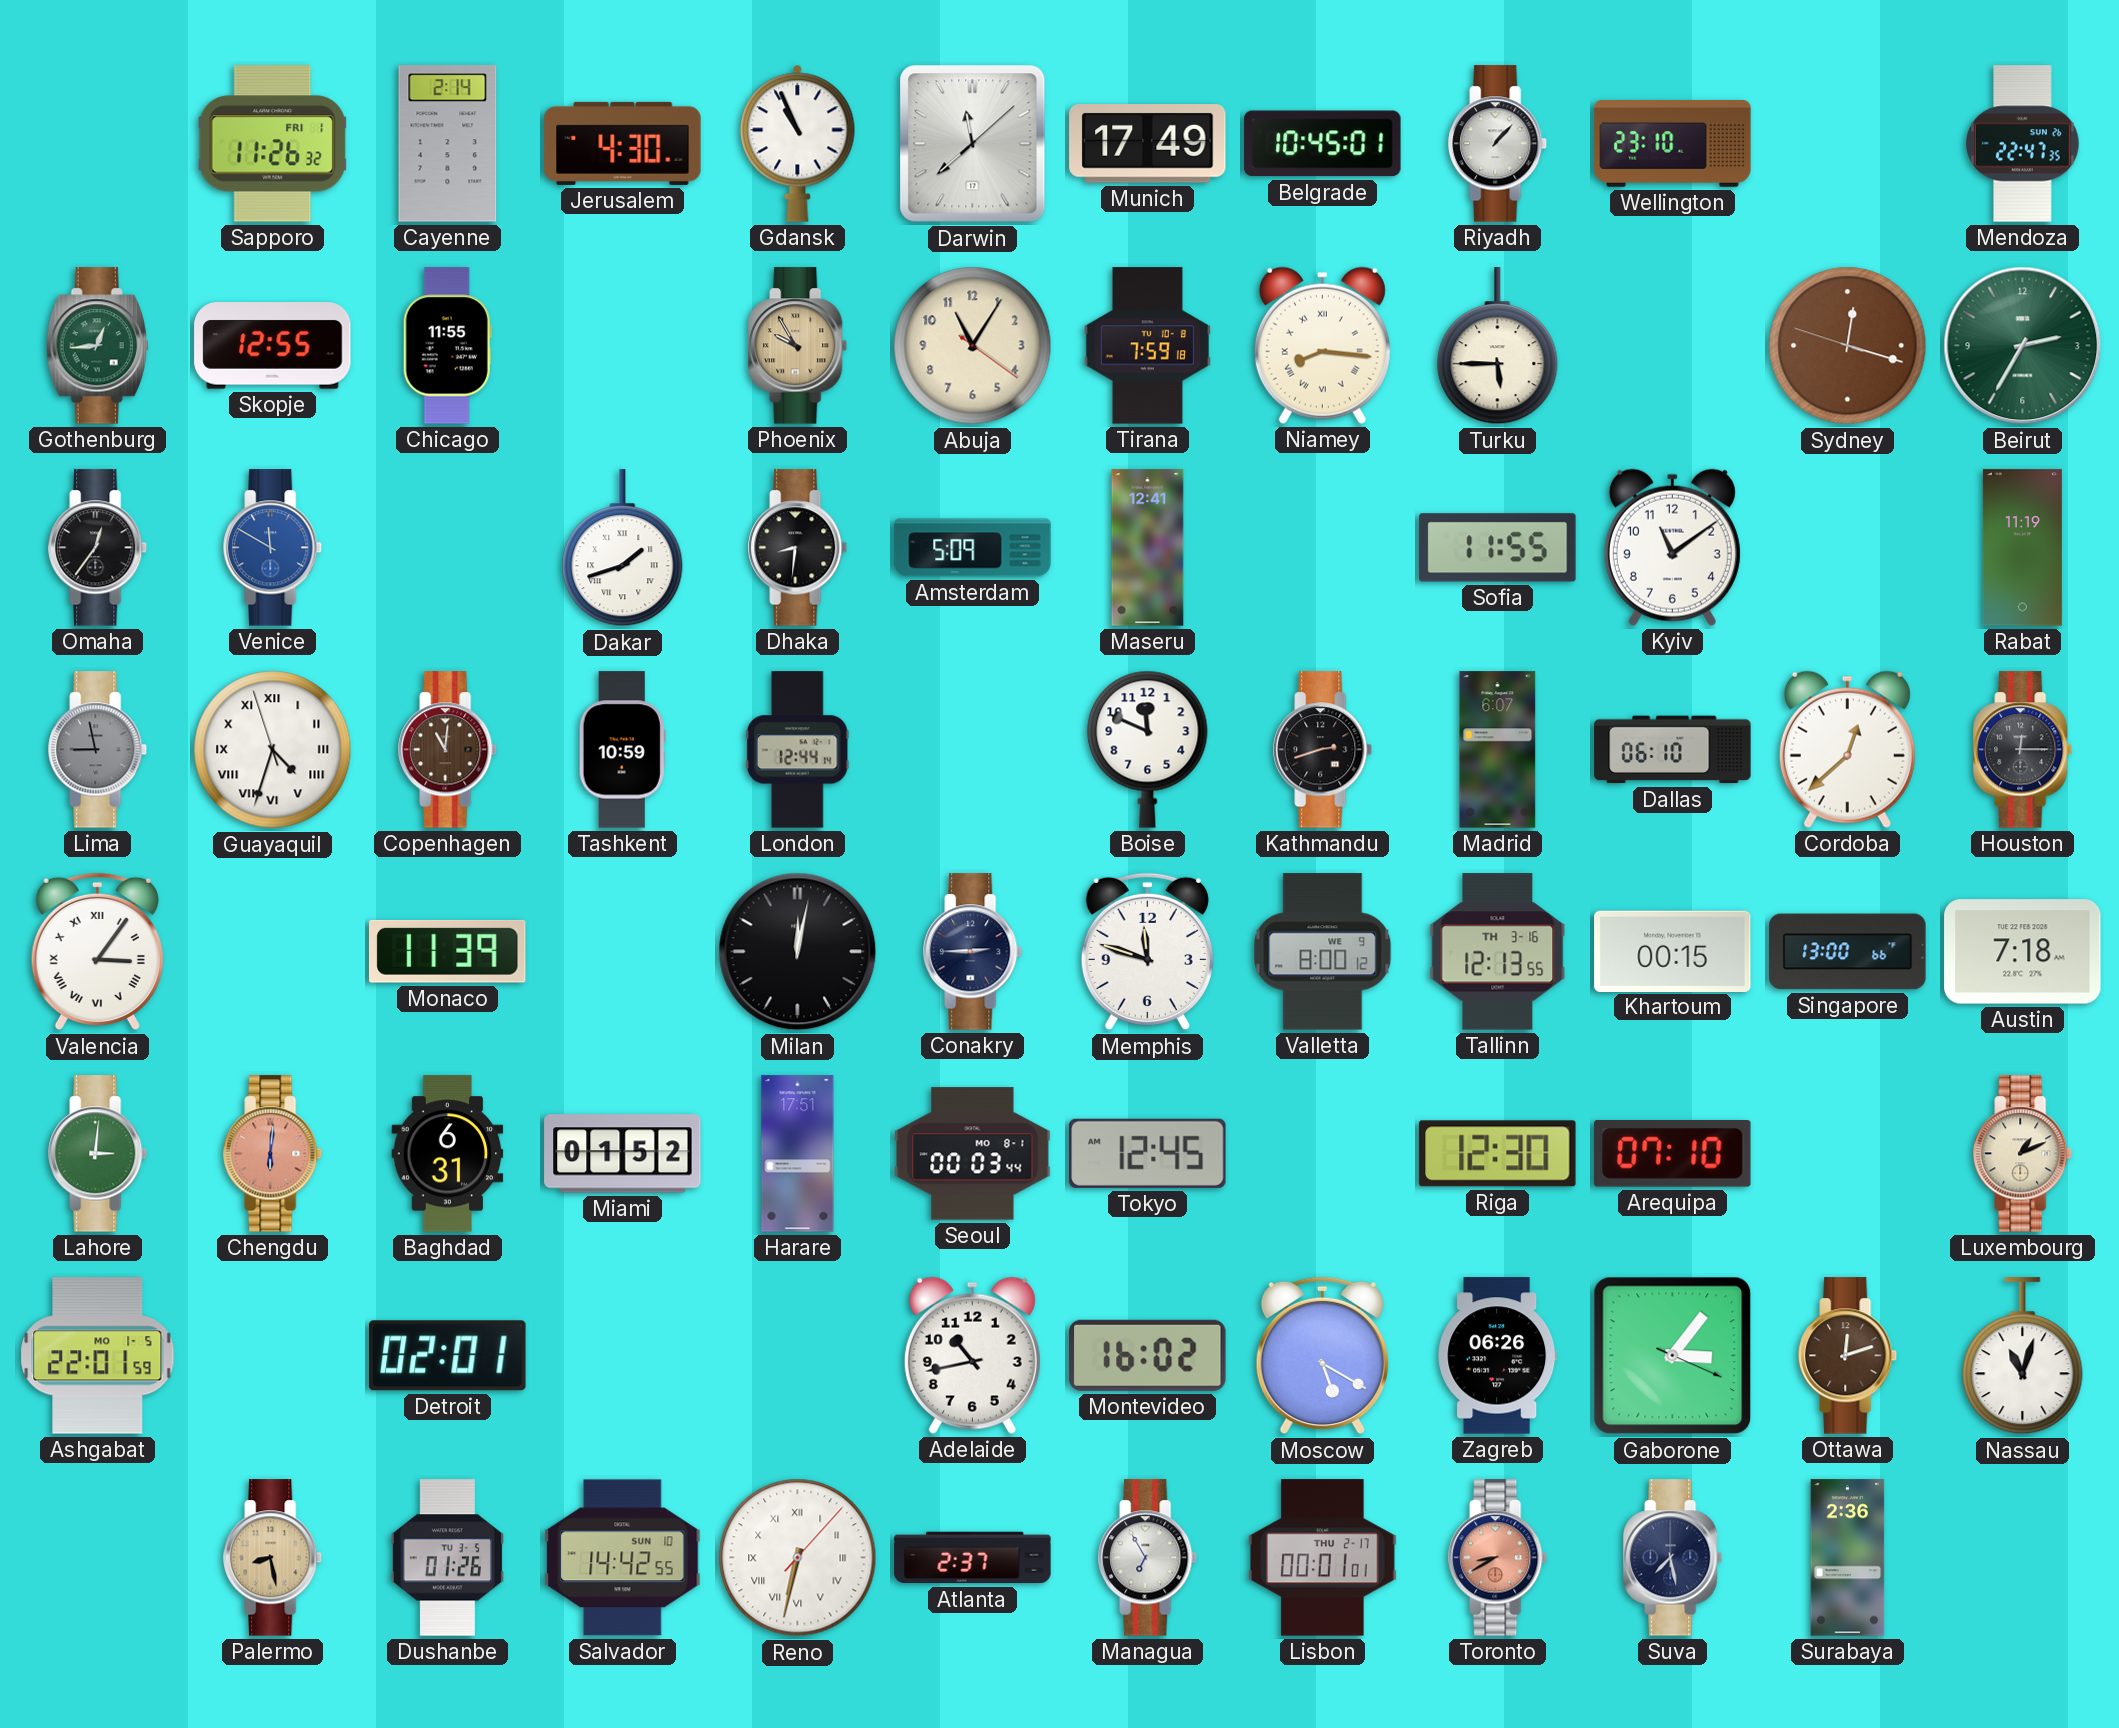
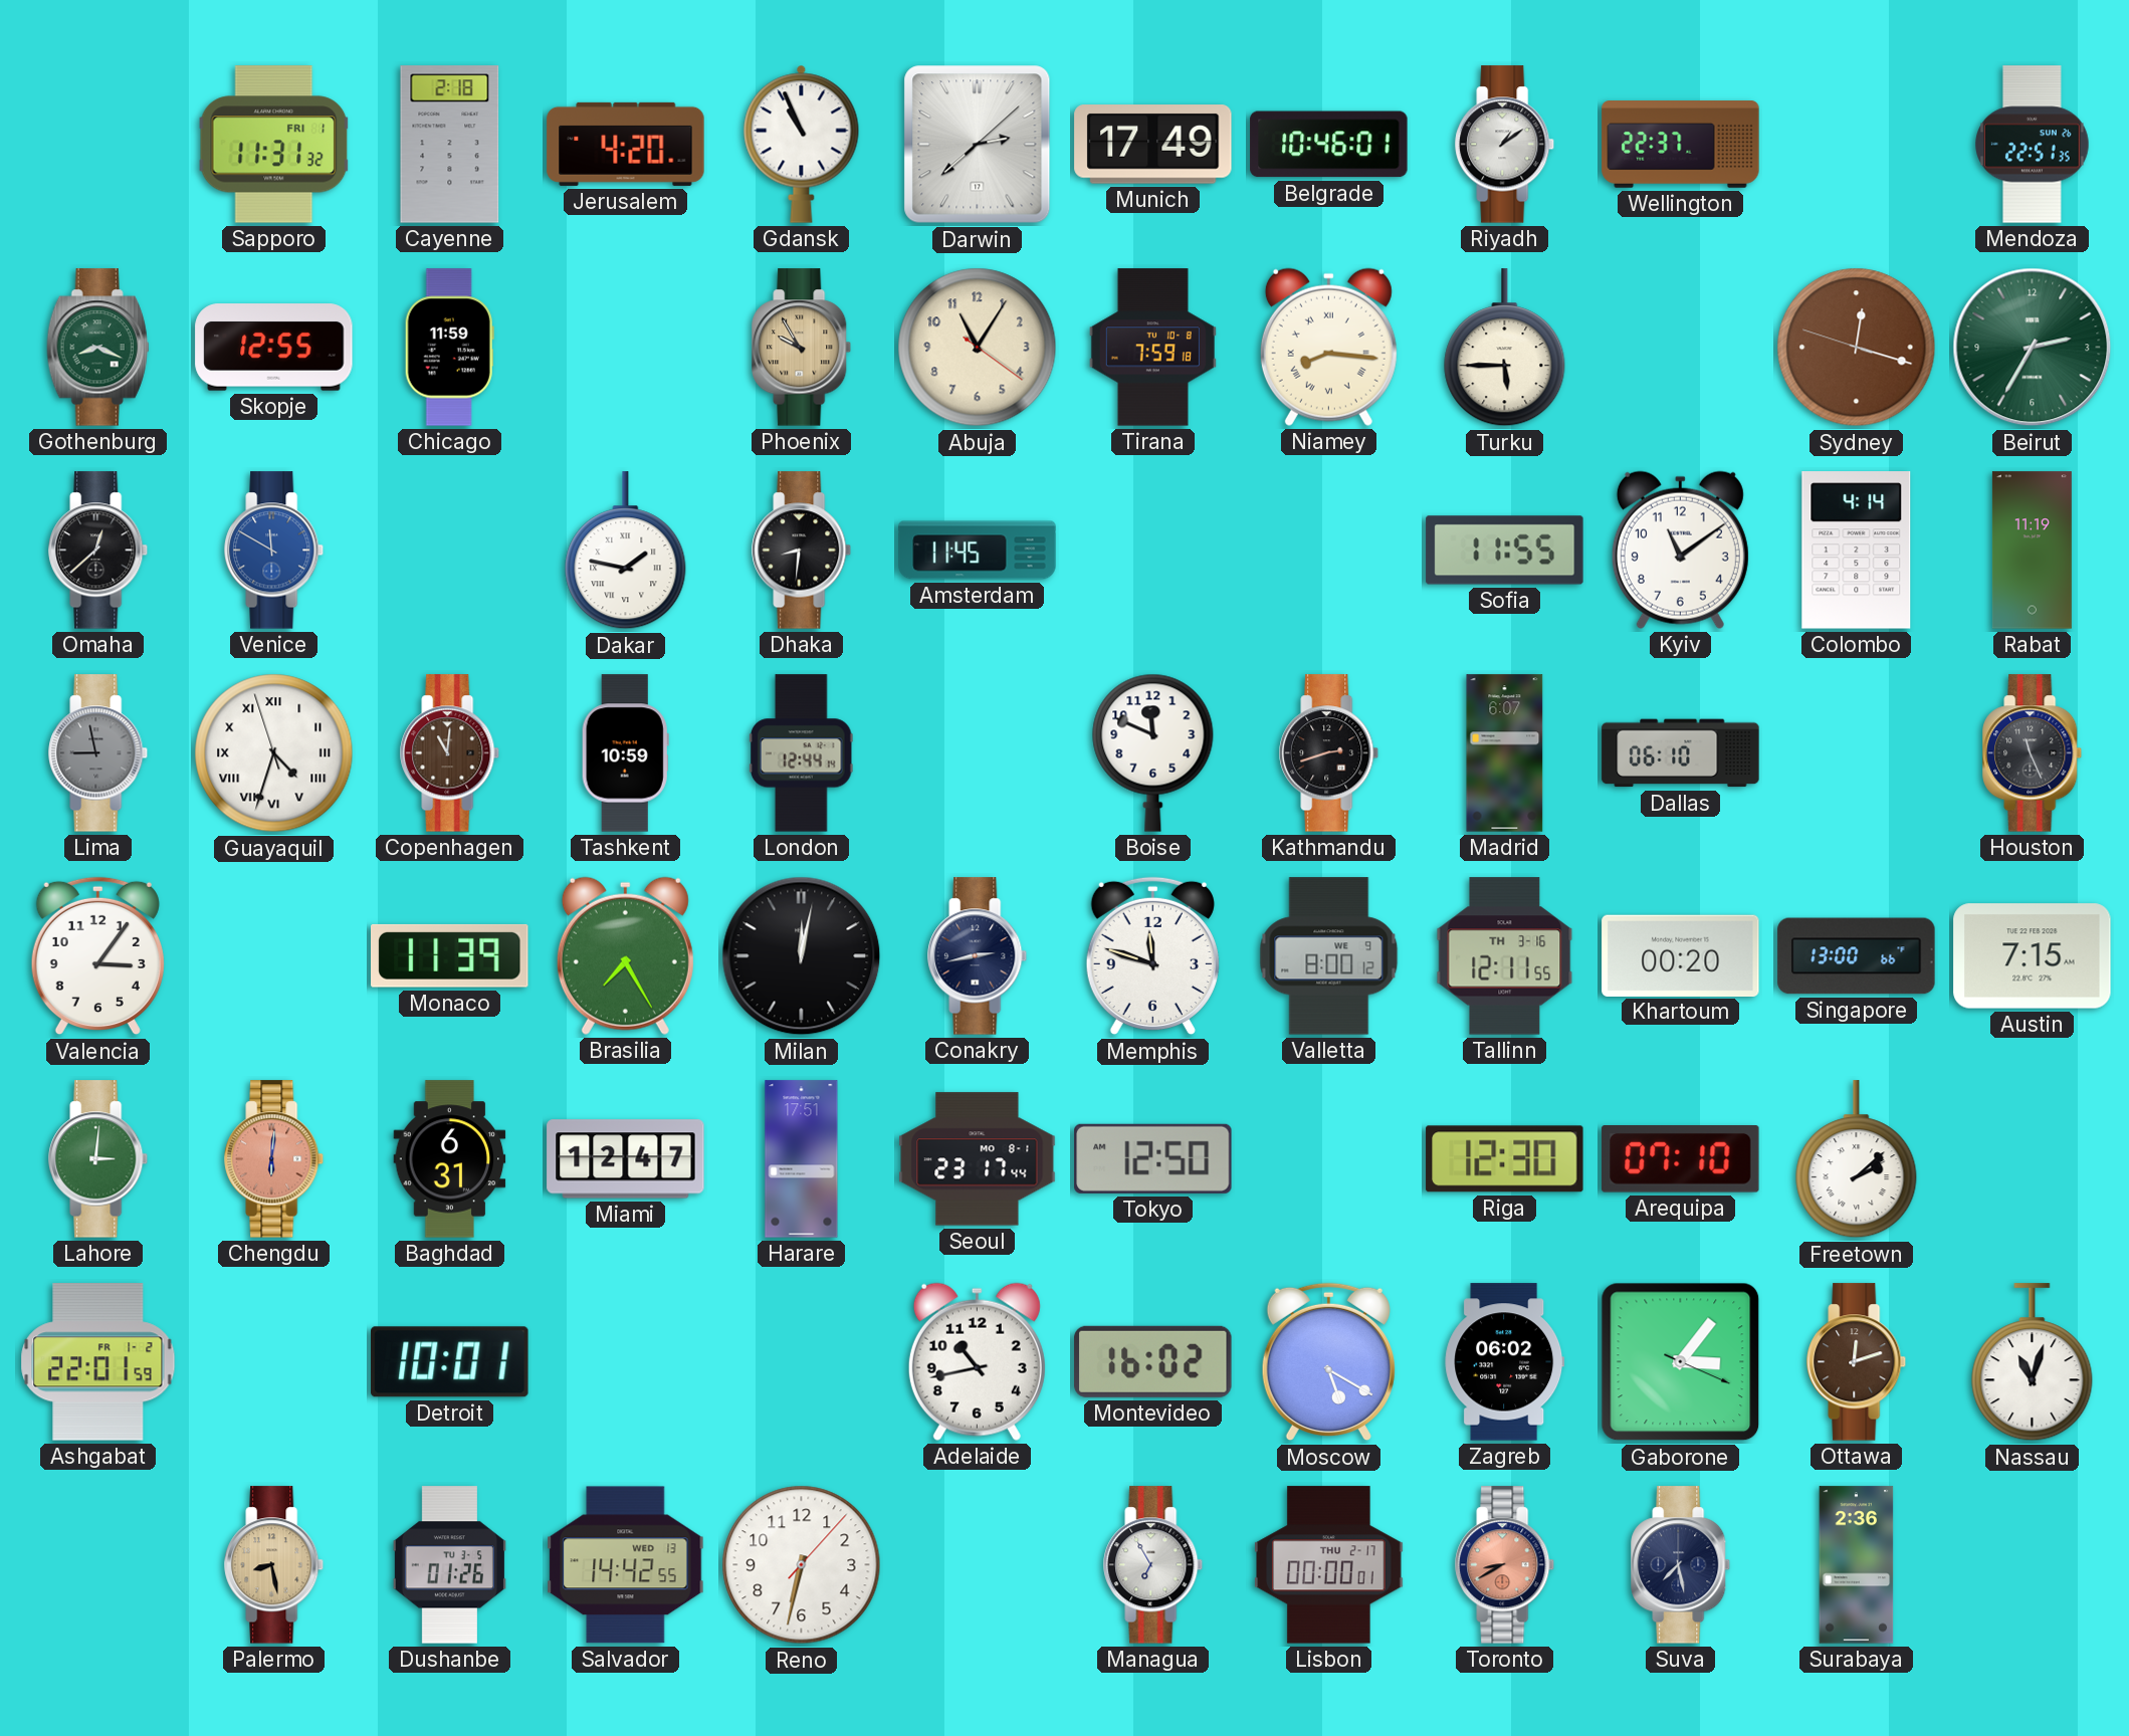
Sapporo: 11:26 -> 11:31
Cayenne: 2:14 -> 2:18
Jerusalem: 4:30 -> 4:20
Darwin: 11:38 -> 2:38
Belgrade: 10:45 -> 10:46
Riyadh: 1:07 -> 1:09
Wellington: 23:10 -> 22:37
Mendoza: 22:47 -> 22:51
Gothenburg: 12:44 -> 8:19
Chicago: 11:55 -> 11:59
Omaha: 12:36 -> 12:38
Dakar: 1:42 -> 1:47
Amsterdam: 5:09 -> 11:45
Maseru: 12:41 -> none
Colombo: none -> 4:14
Cordoba: 12:38 -> none
Houston: 12:15 -> 11:26
Valencia numerals: Roman -> Arabic
Brasilia: none -> 7:25
Conakry: 2:45 -> 2:43
Tallinn: 12:13 -> 12:11
Khartoum: 00:15 -> 00:20
Austin: 7:18 -> 7:15
Miami: 01:52 -> 12:47
Seoul: 00:03 -> 23:17
Tokyo: 12:45 -> 12:50
Freetown: none -> 2:08
Luxembourg: 1:11 -> none
Ashgabat date: MO 1-5 -> FR 1-2
Detroit: 02:01 -> 10:01
Zagreb: 06:26 -> 06:02
Salvador date: SUN 10 -> WED 13
Reno numerals: Roman -> Arabic
Atlanta: 2:37 -> none
Lisbon: 00:01 -> 00:00
